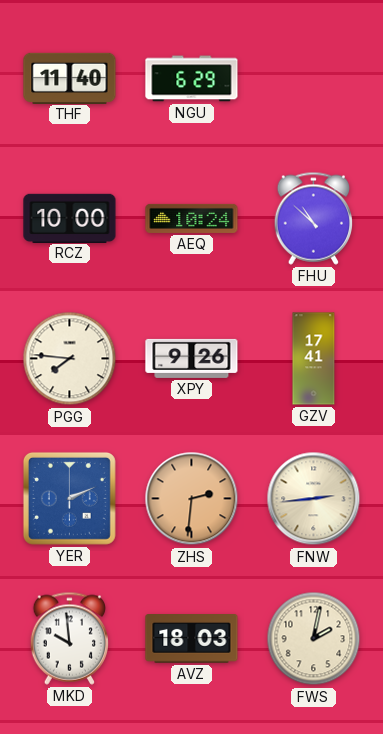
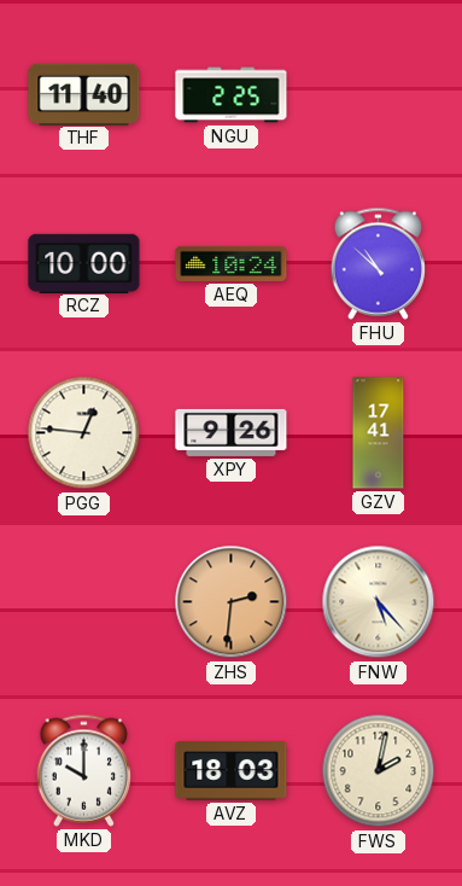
NGU: 6:29 -> 2:25
PGG: 7:46 -> 12:46
YER: 2:11 -> none
FNW: 2:44 -> 5:23
MKD: 9:59 -> 10:00
